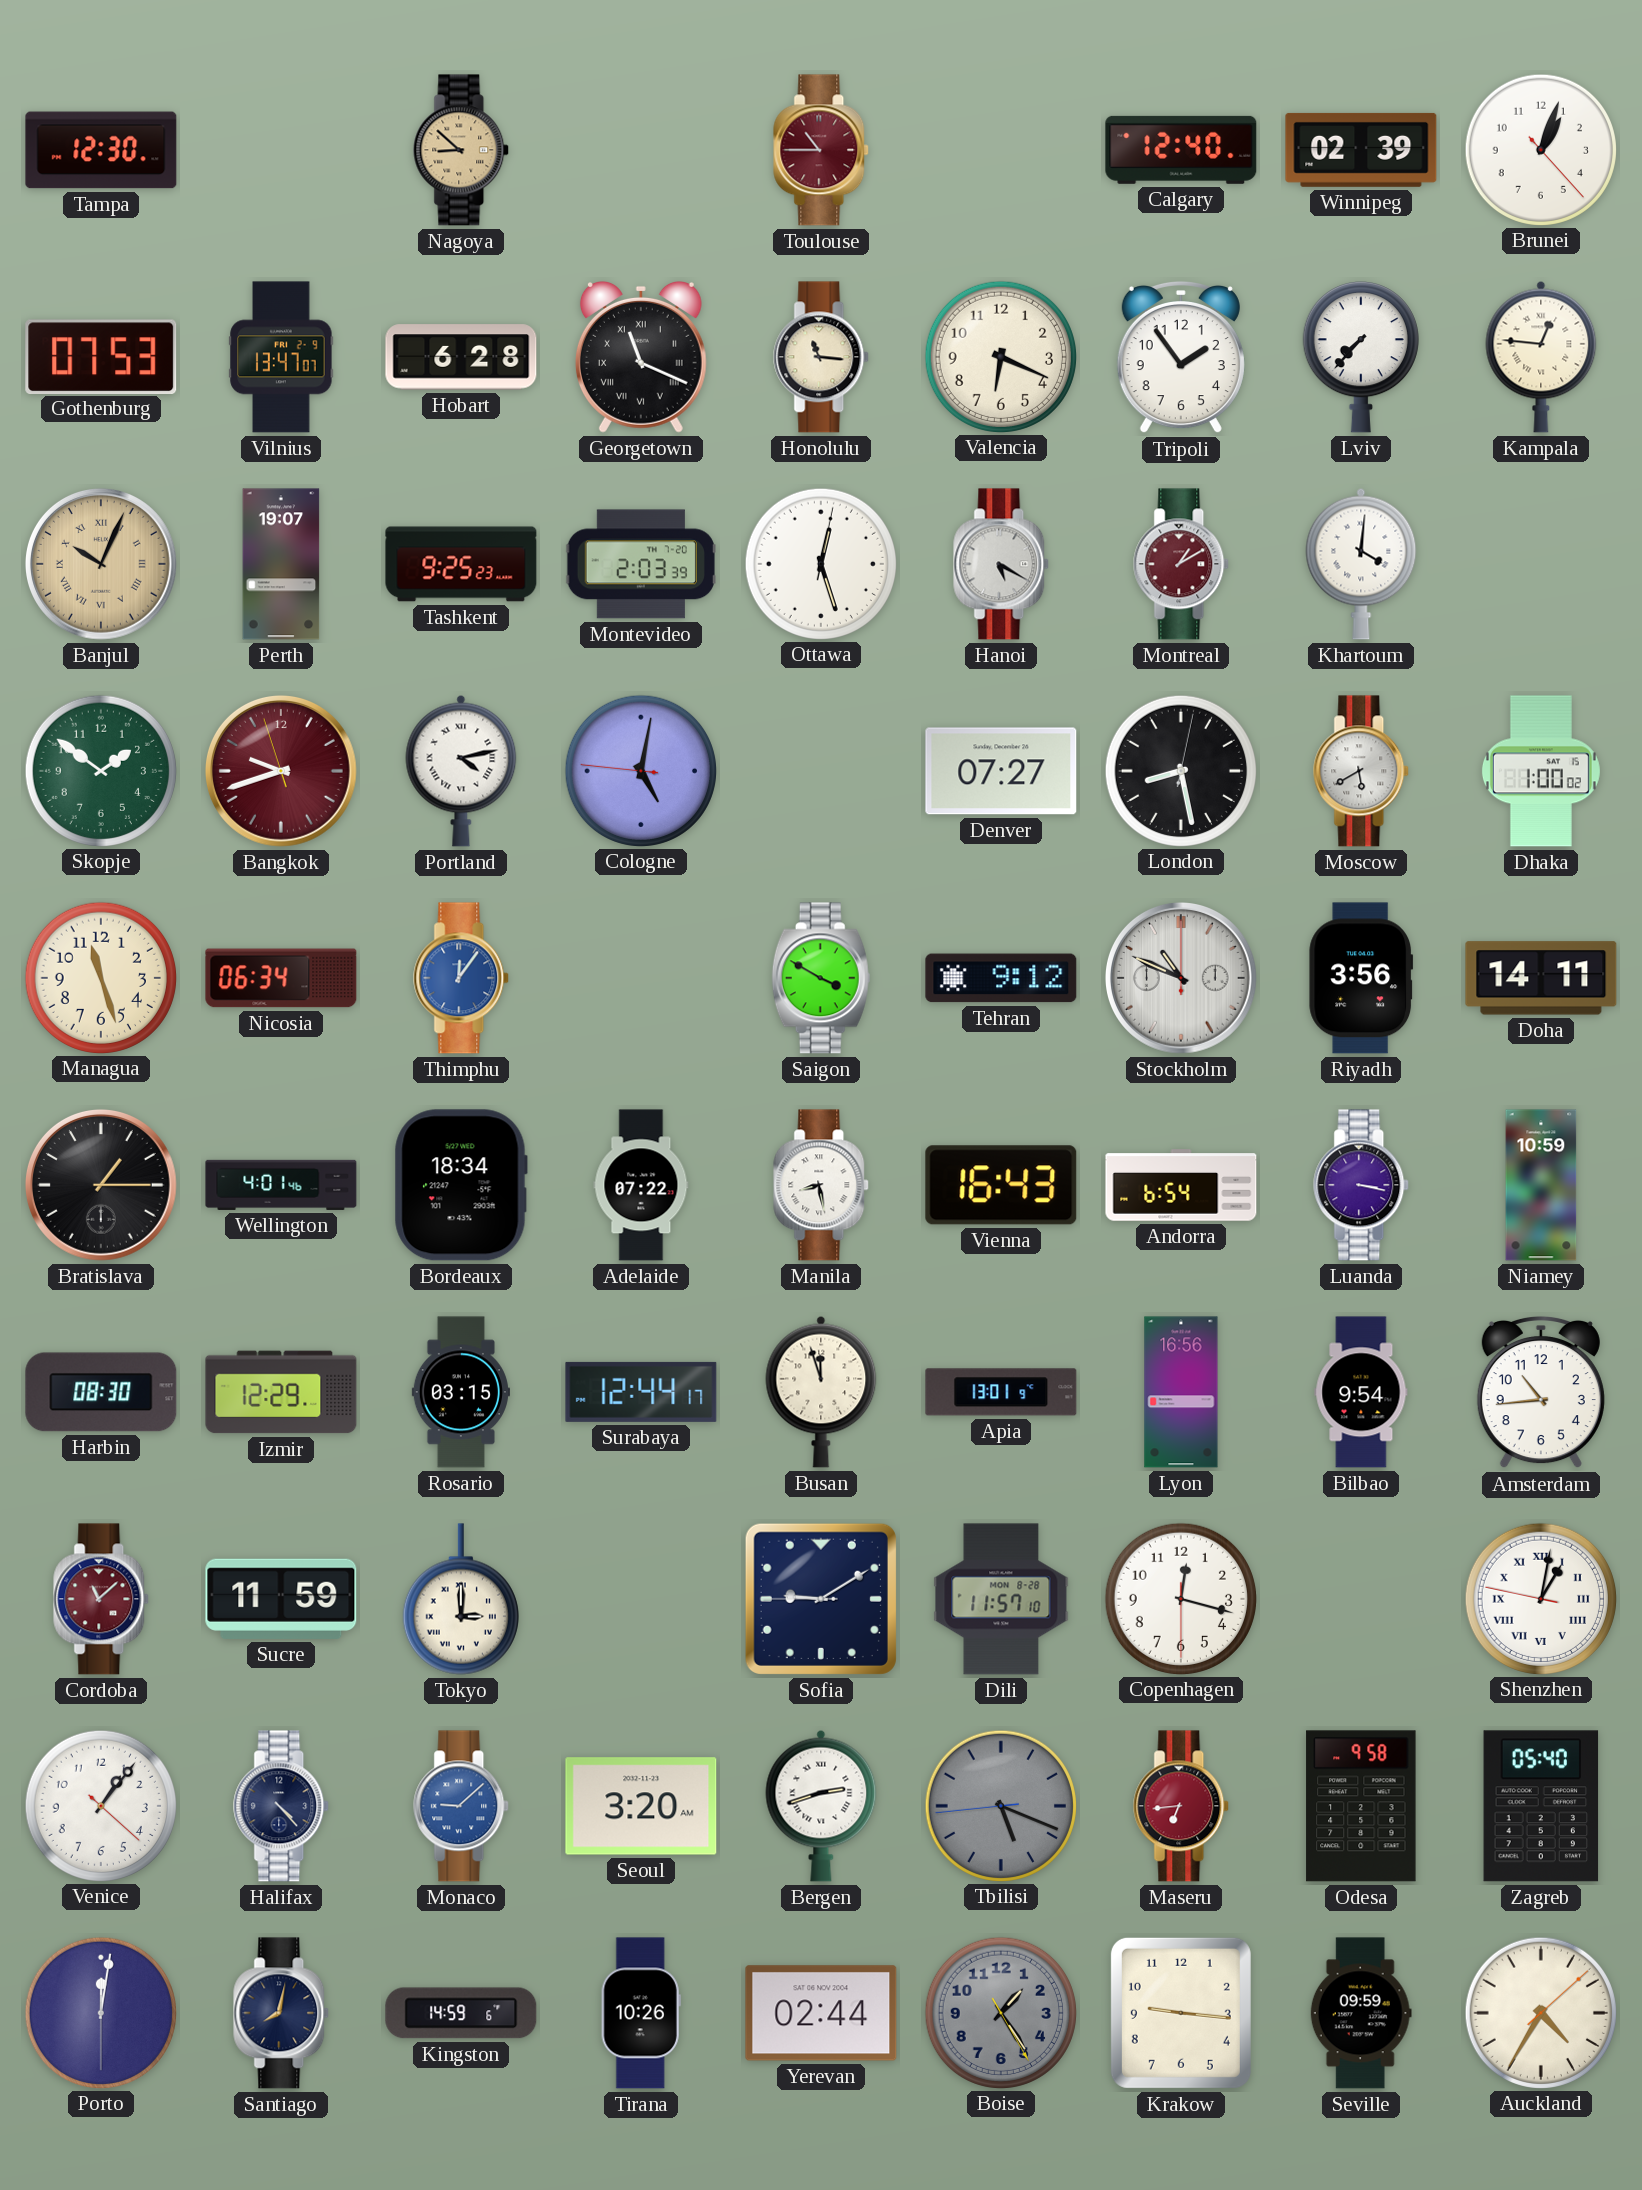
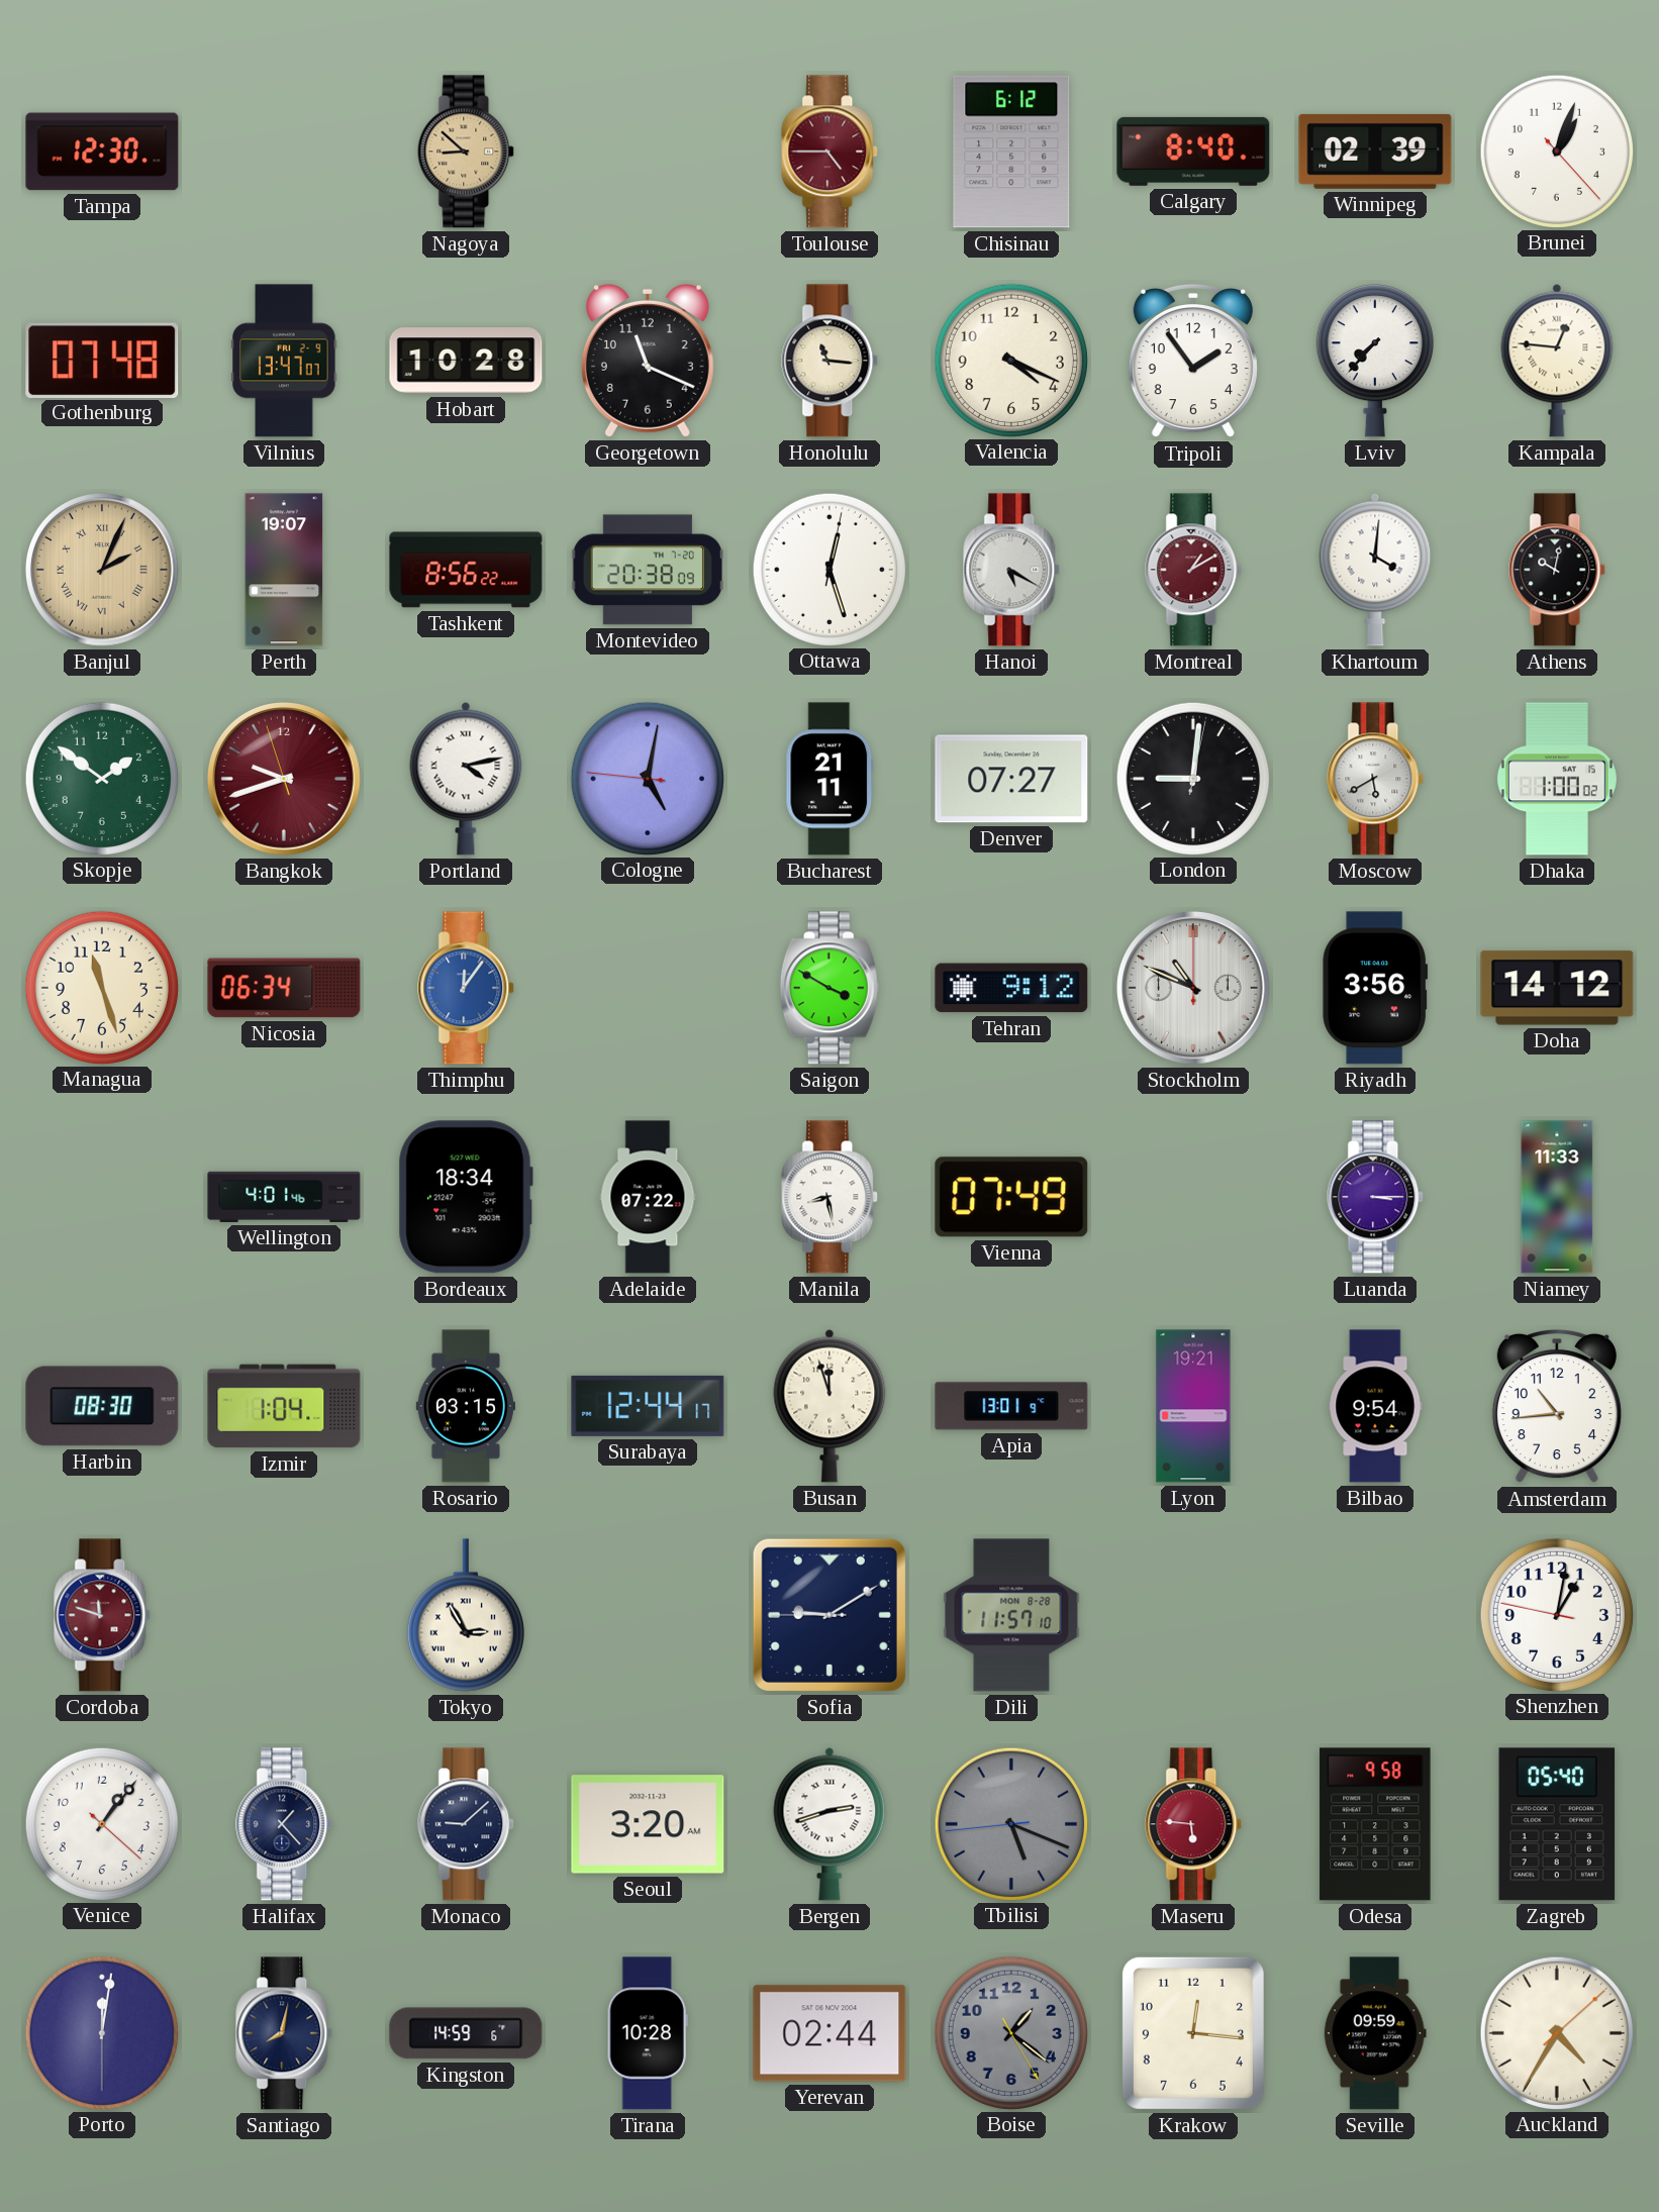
Toulouse: 10:45 -> 4:45
Chisinau: none -> 6:12
Calgary: 12:40 -> 8:40
Gothenburg: 07:53 -> 07:48
Hobart: 6:28 -> 10:28
Georgetown numerals: Roman -> Arabic
Valencia: 6:19 -> 4:19
Banjul: 10:04 -> 2:04
Tashkent: 9:25 -> 8:56
Montevideo: 2:03 -> 20:38
Athens: none -> 10:02
Bucharest: none -> 21:11
London: 8:28 -> 9:01
Doha: 14:11 -> 14:12
Bratislava: 1:15 -> none
Vienna: 16:43 -> 07:49
Andorra: 6:54 -> none
Luanda: 3:17 -> 3:15
Niamey: 10:59 -> 11:33
Izmir: 12:29 -> 1:04
Lyon: 16:56 -> 19:21
Cordoba: 11:08 -> 11:48
Sucre: 11:59 -> none
Tokyo: 3:00 -> 2:55
Copenhagen: 12:17 -> none
Shenzhen numerals: Roman -> Arabic
Halifax: 4:23 -> 1:23
Monaco dial: blue -> navy
Maseru: 6:44 -> 5:46
Tirana: 10:26 -> 10:28
Boise: 1:24 -> 1:21
Krakow: 9:16 -> 12:16
